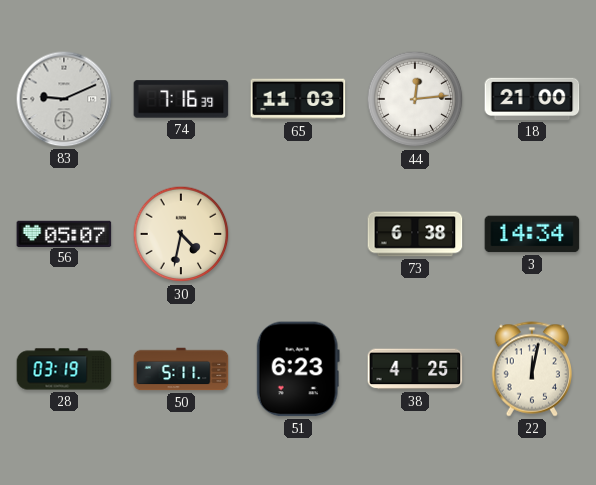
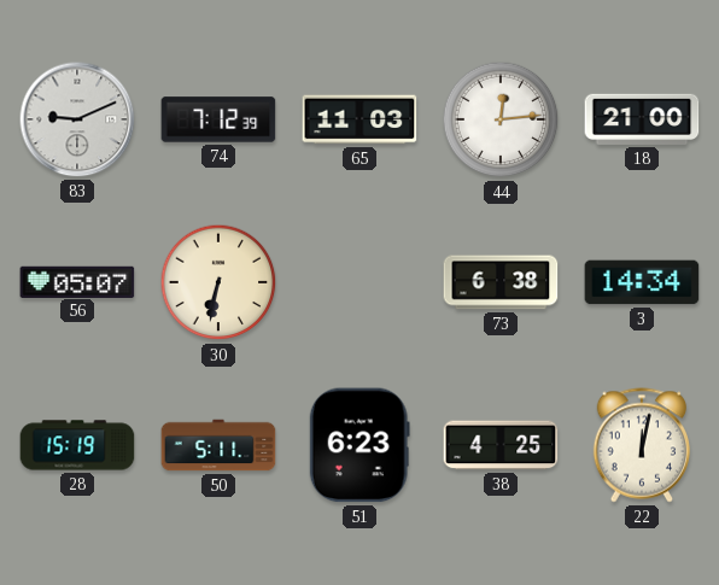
74: 7:16 -> 7:12
30: 4:32 -> 6:32
28: 03:19 -> 15:19
